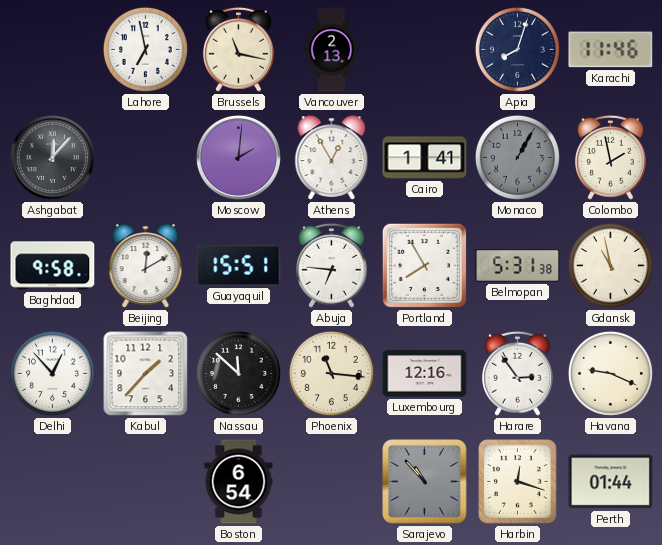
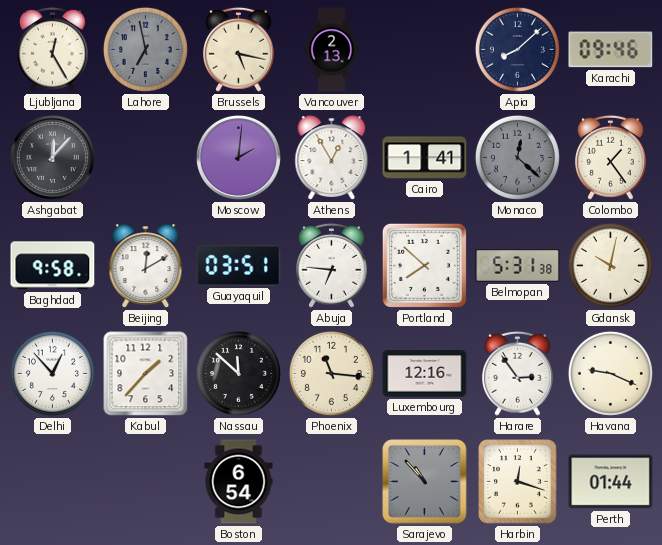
Ljubljana: none -> 12:25
Lahore dial: white -> grey
Brussels: 11:17 -> 5:17
Apia: 8:03 -> 8:08
Karachi: 11:46 -> 09:46
Monaco: 1:05 -> 12:22
Colombo: 1:58 -> 1:24
Guayaquil: 15:51 -> 03:51
Portland: 7:55 -> 7:52
Gdansk: 10:58 -> 10:02
